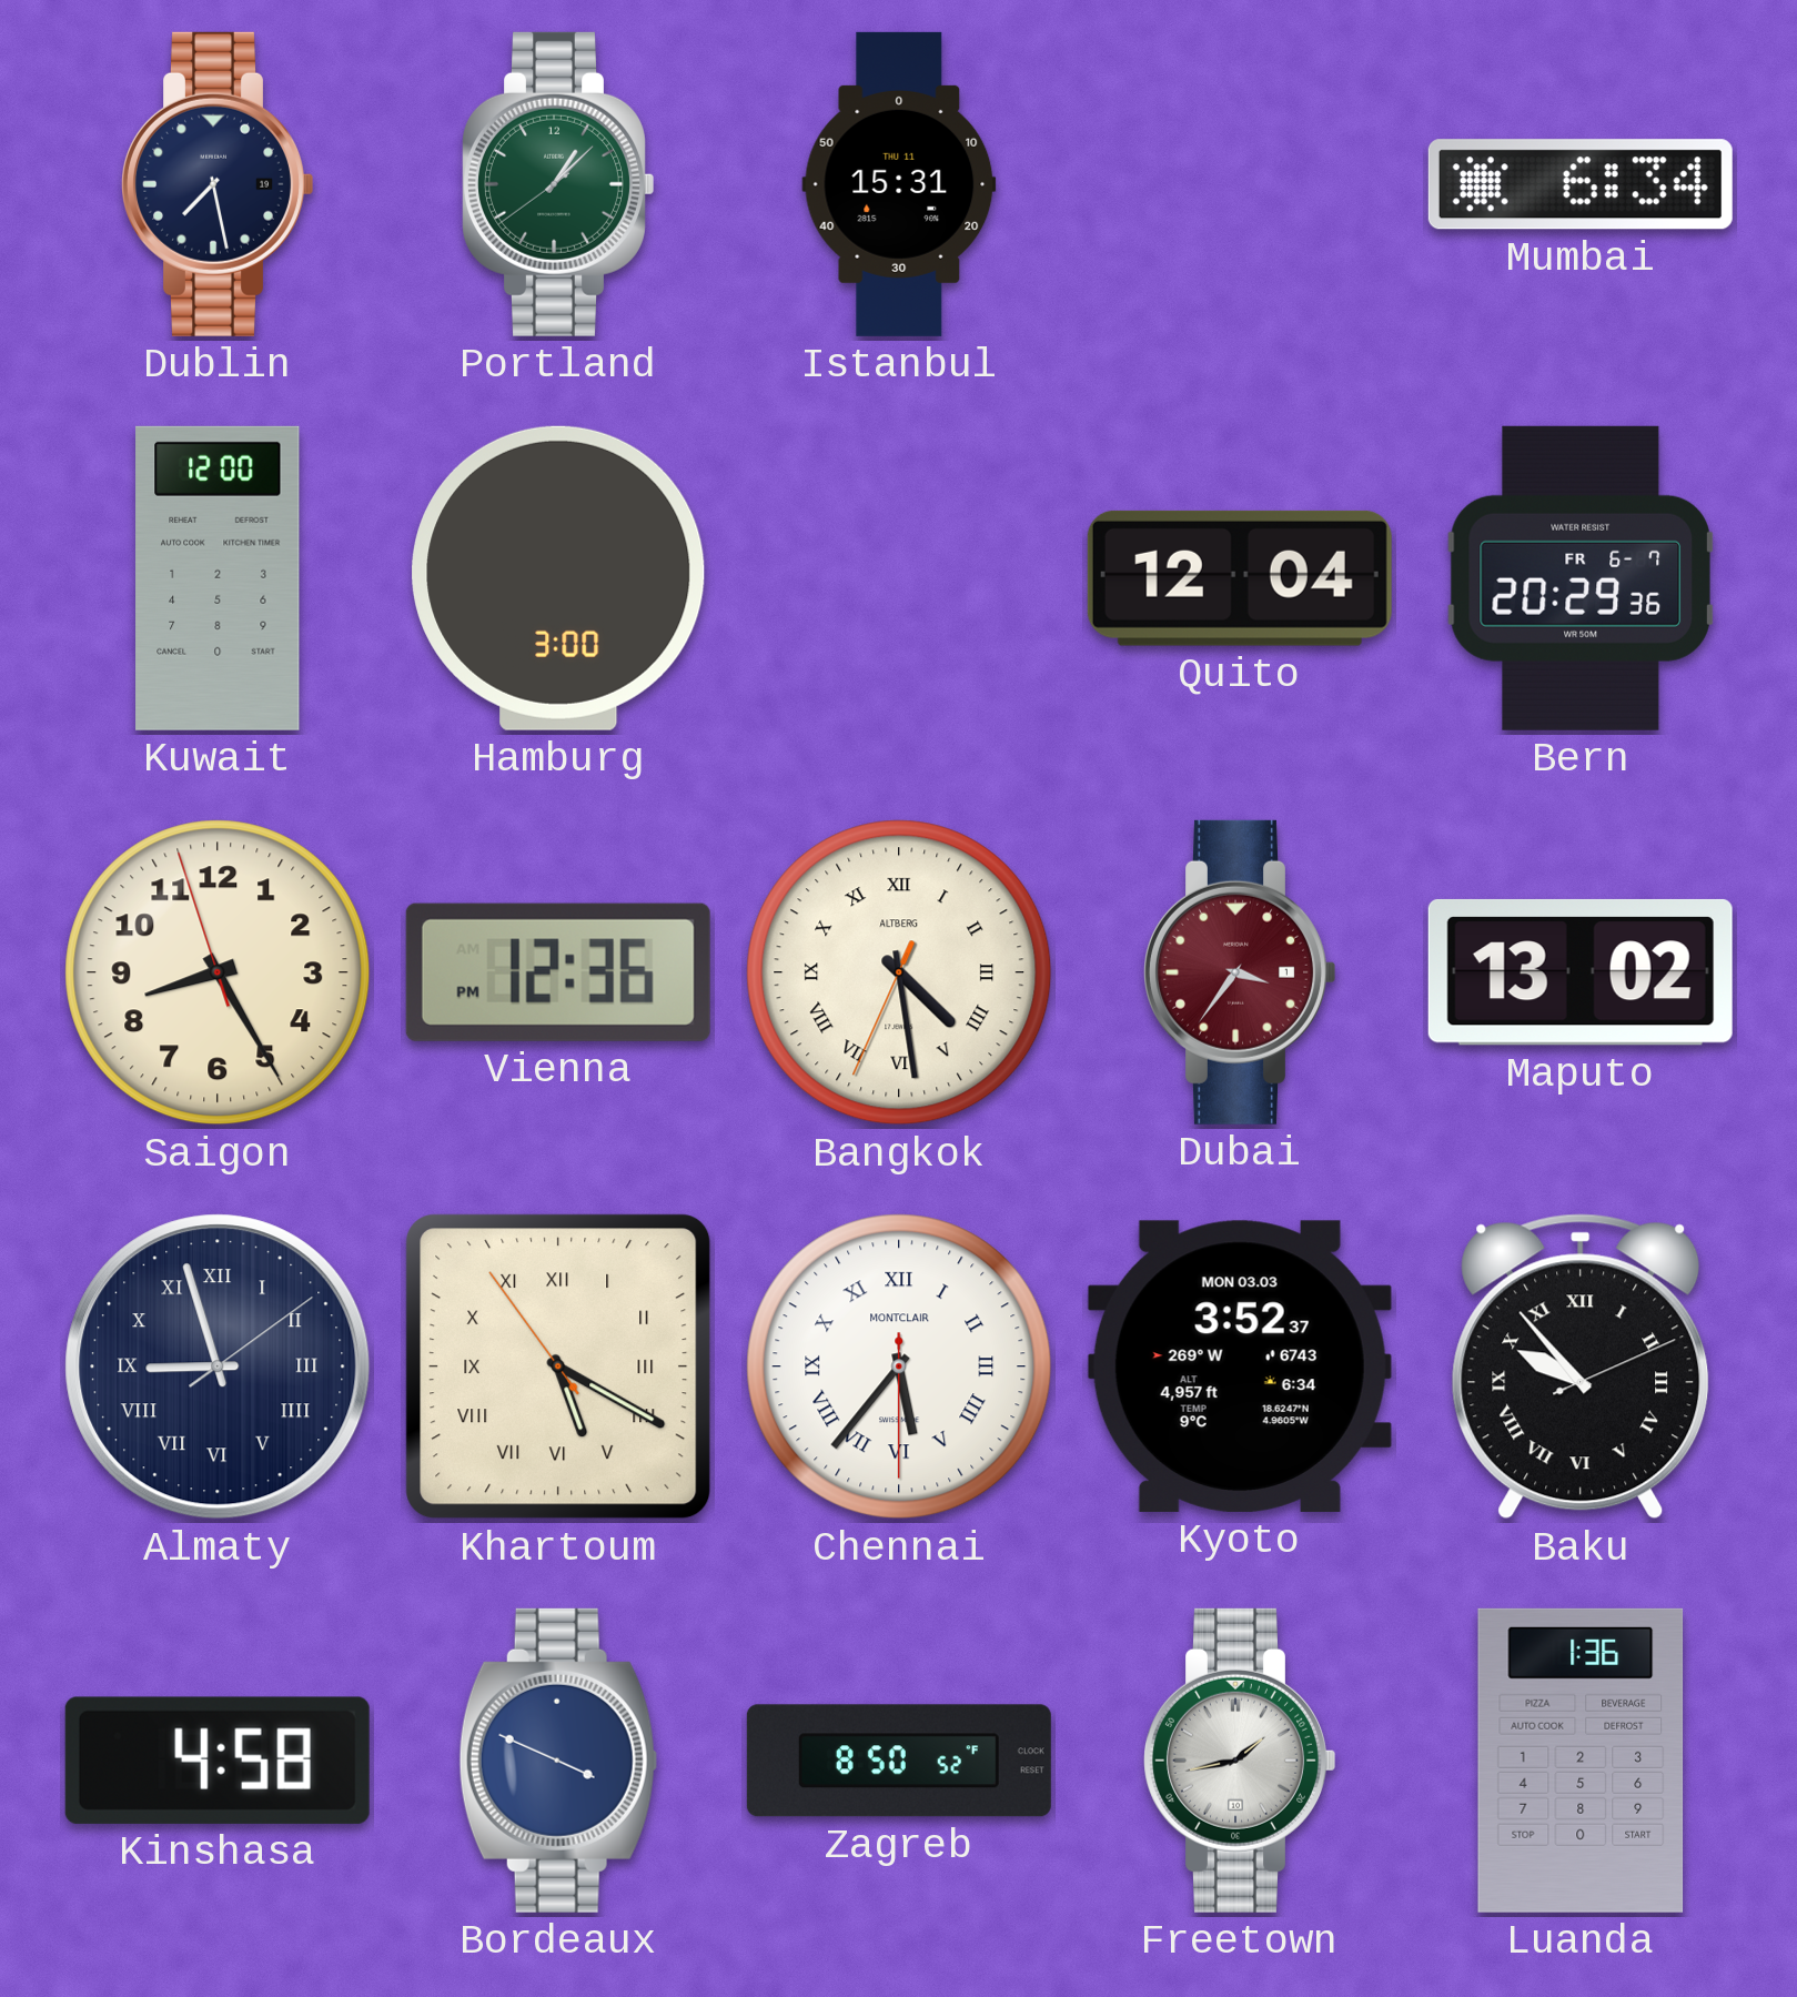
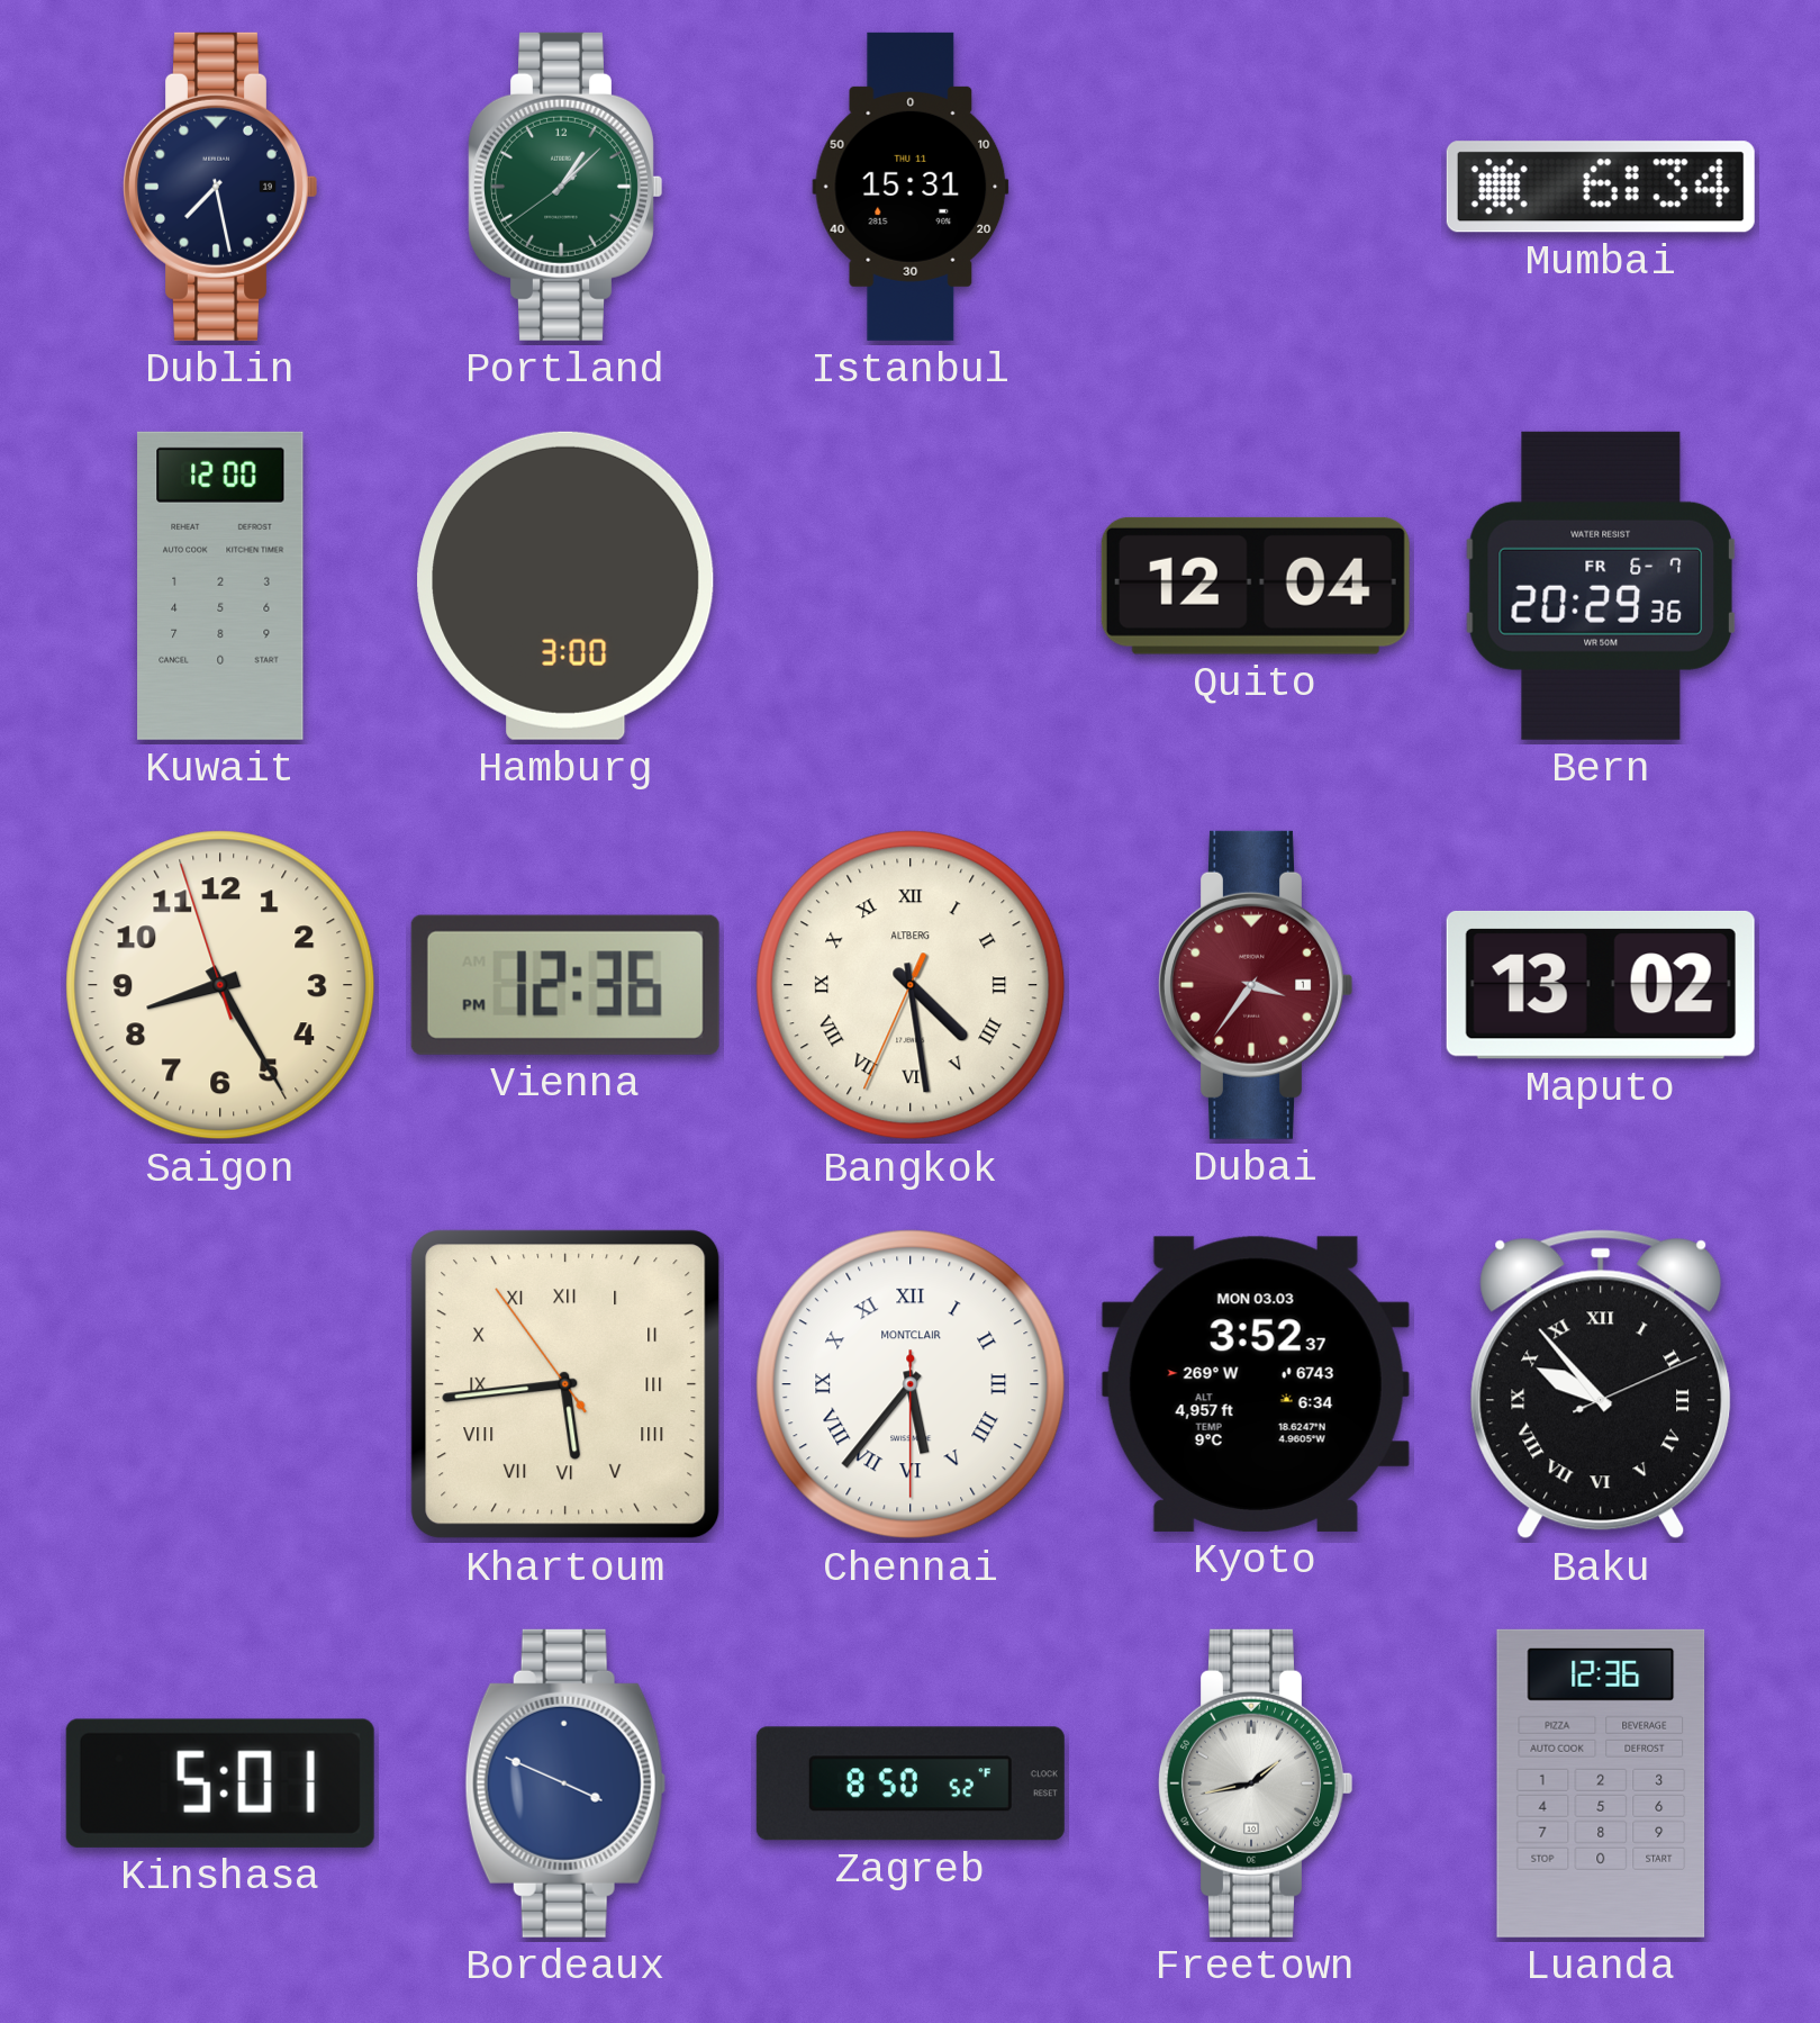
Almaty: 8:57 -> none
Khartoum: 5:19 -> 5:43
Kinshasa: 4:58 -> 5:01
Luanda: 1:36 -> 12:36
